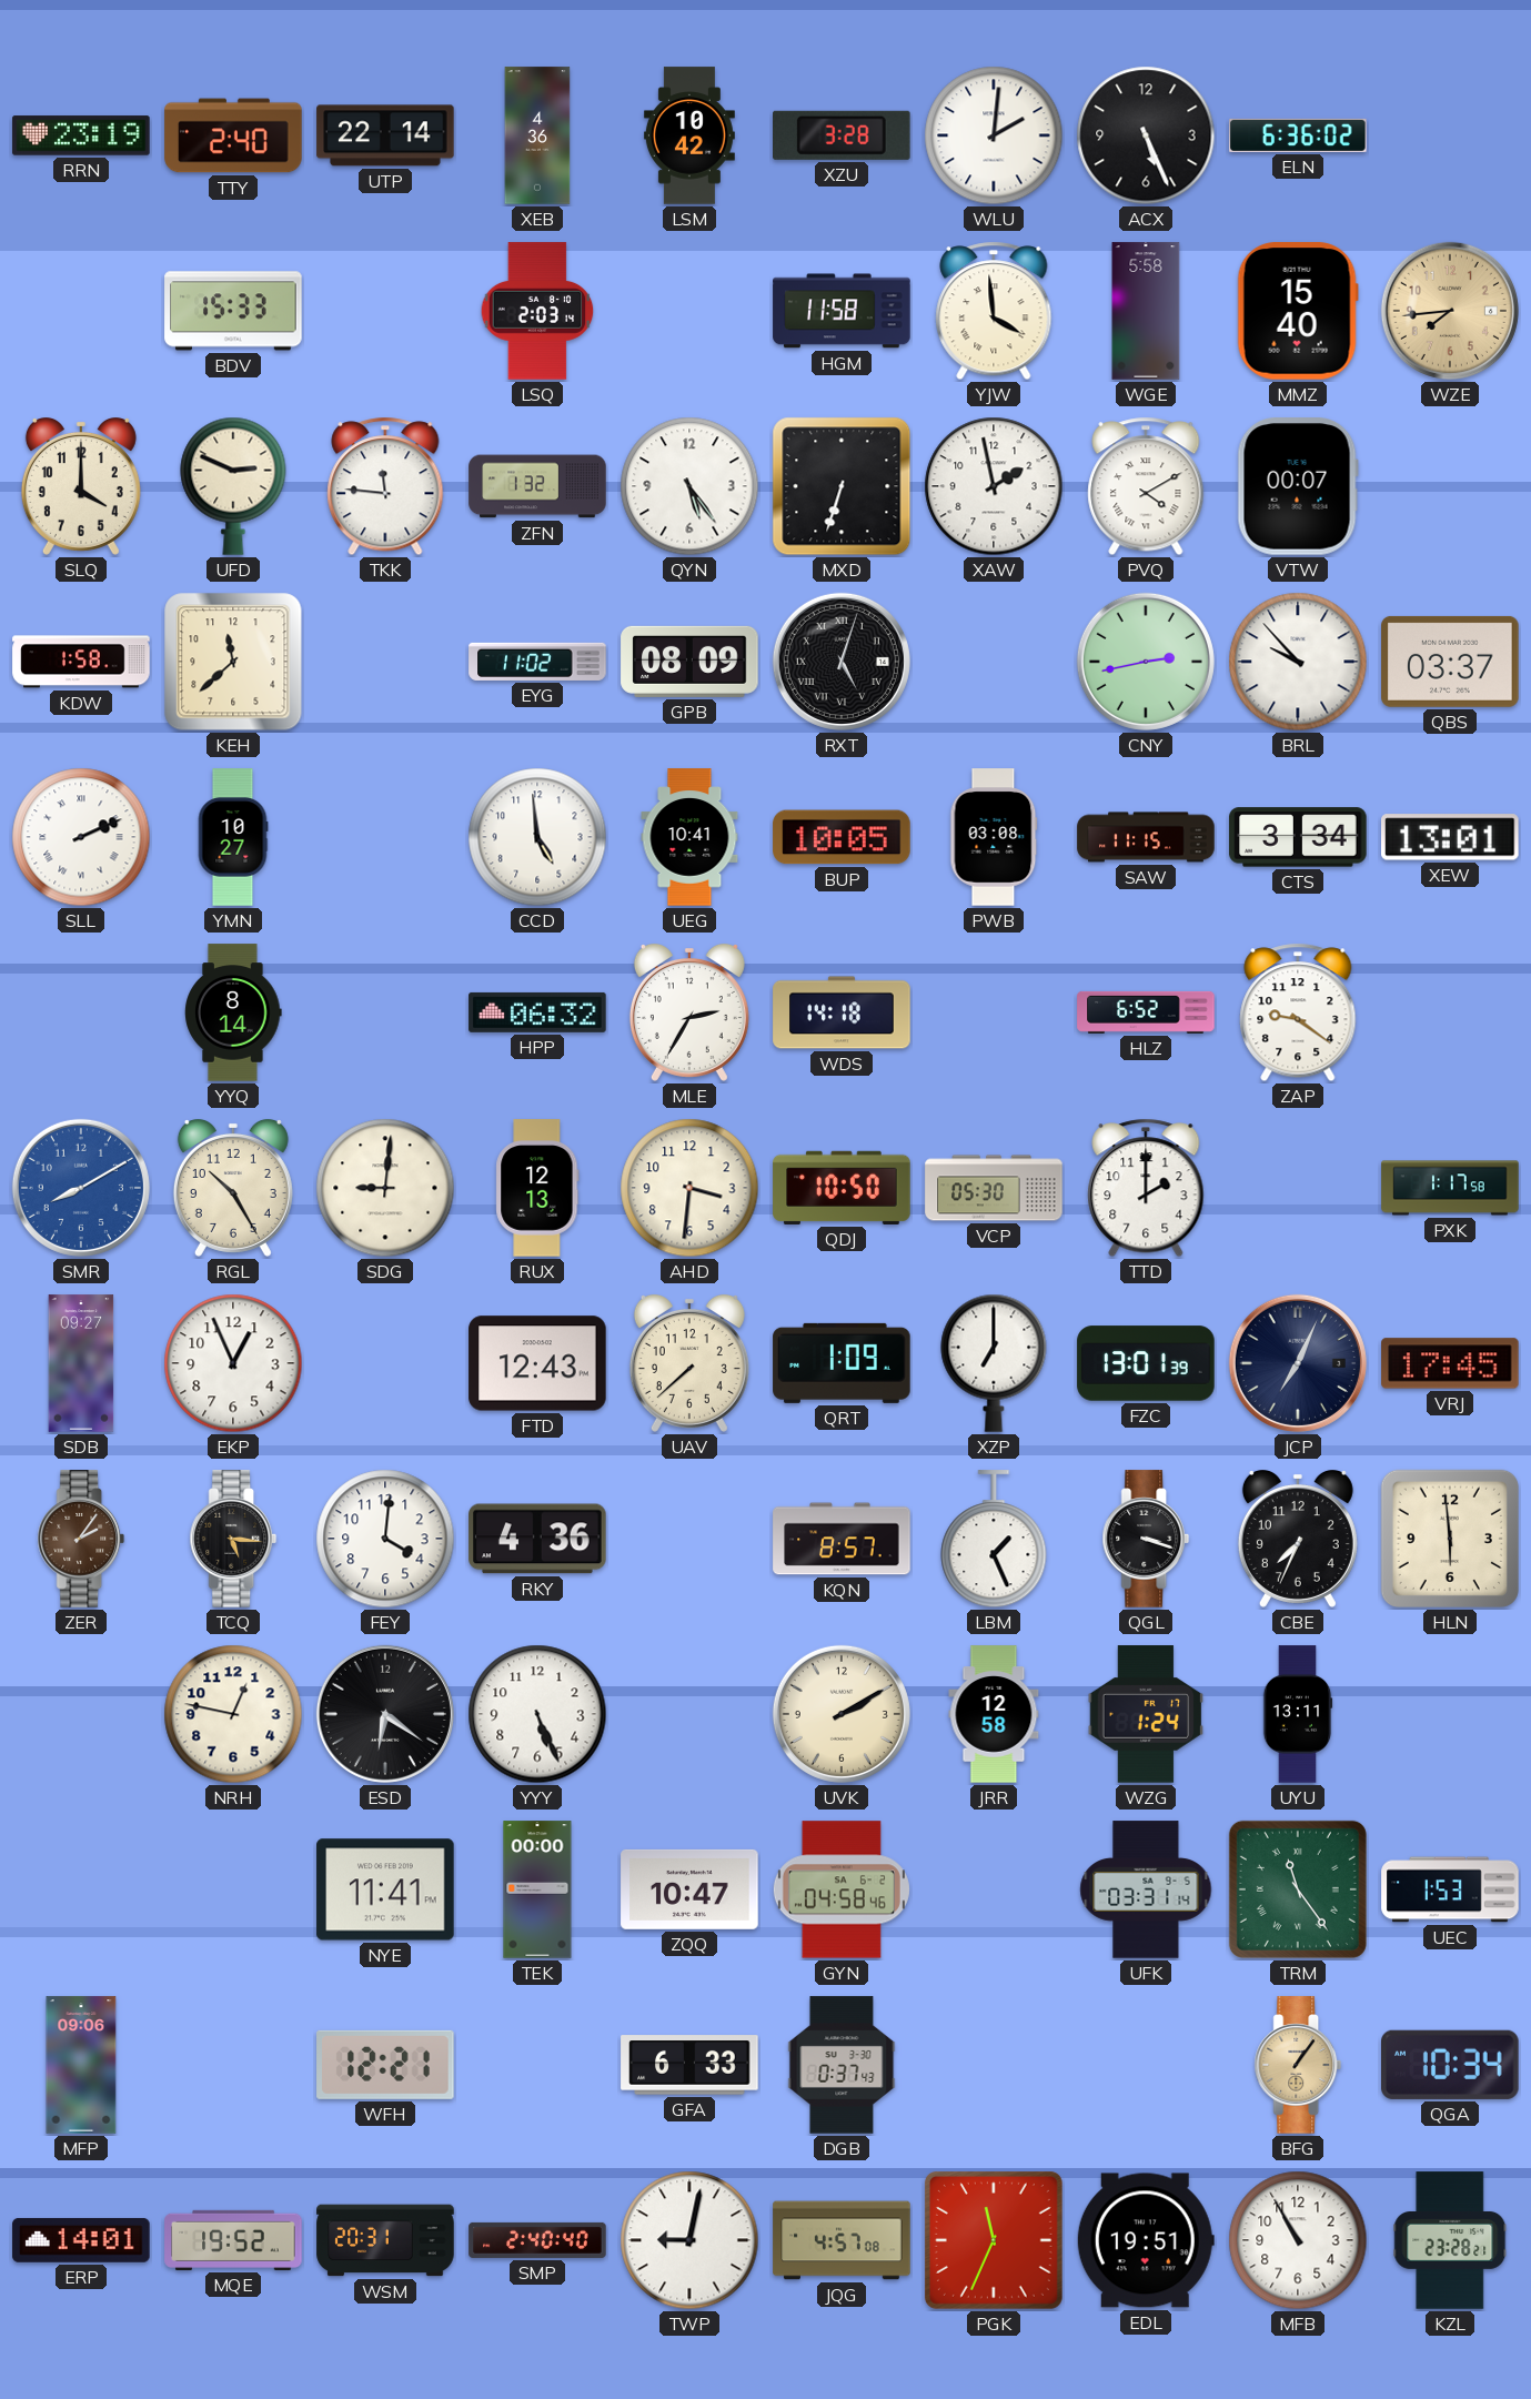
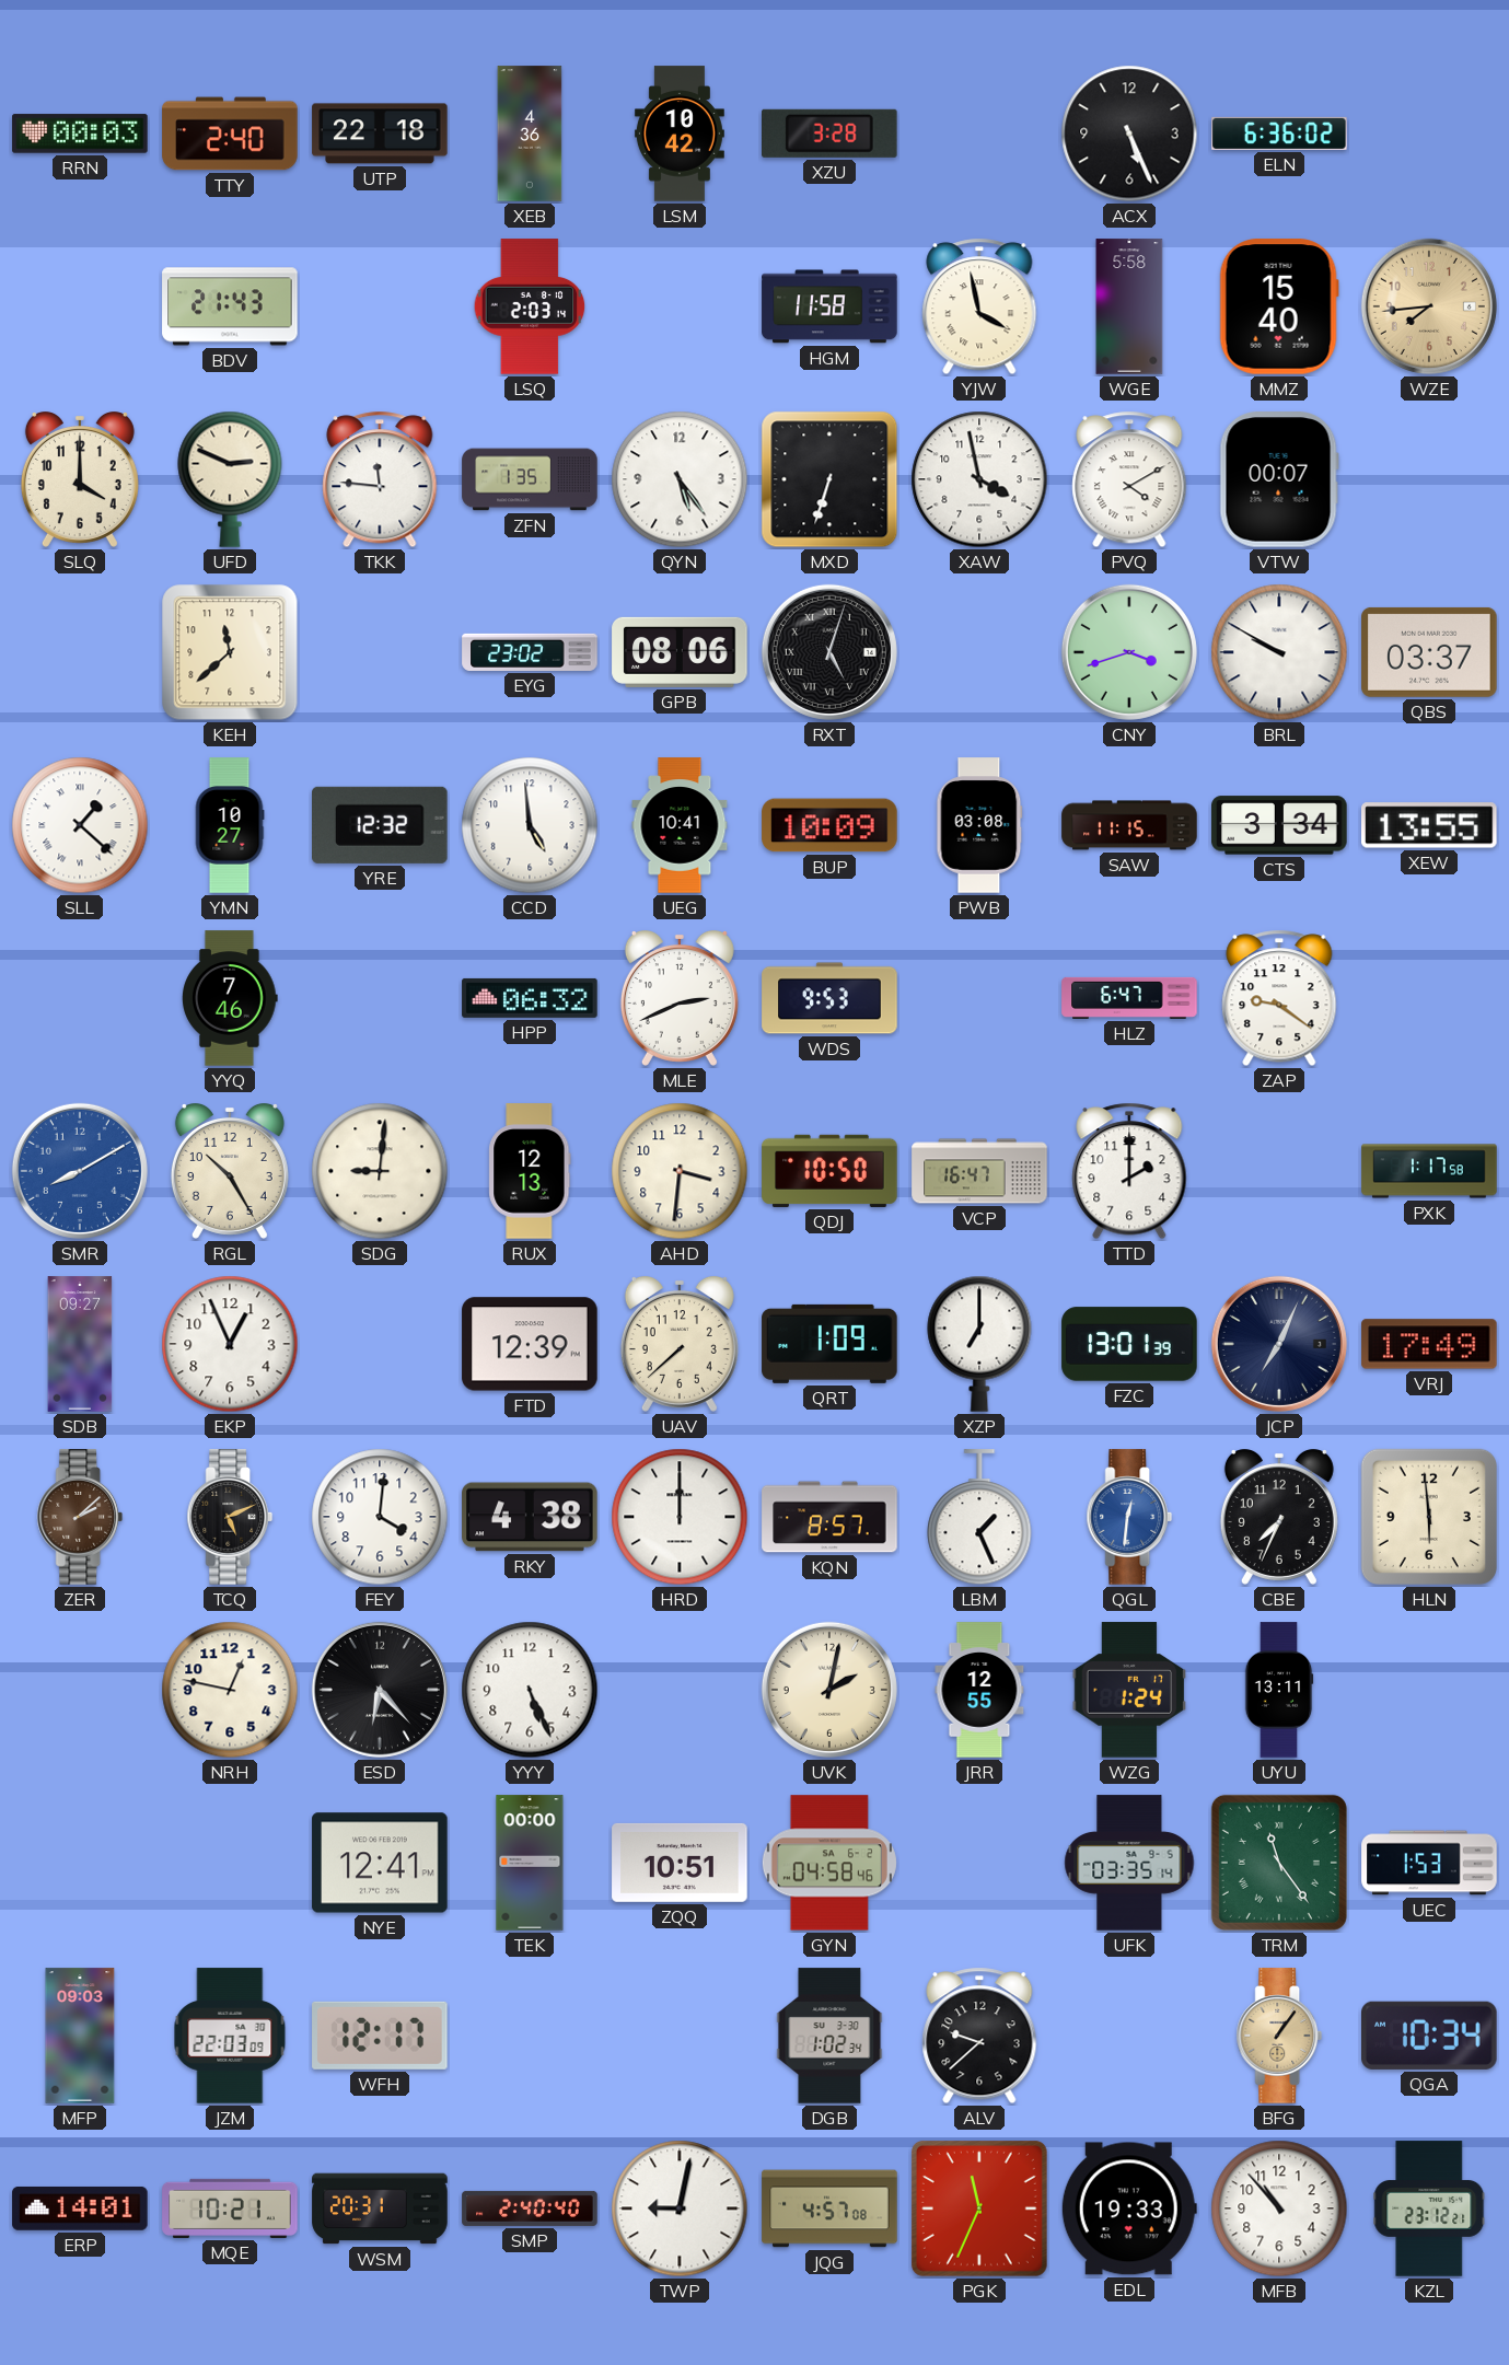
RRN: 23:19 -> 00:03
UTP: 22:14 -> 22:18
WLU: 2:01 -> none
BDV: 15:33 -> 21:43
YJW: 3:59 -> 3:58
ZFN: 1:32 -> 1:35
XAW: 1:58 -> 3:58
KDW: 1:58 -> none
EYG: 11:02 -> 23:02
GPB: 08:09 -> 08:06
CNY: 2:43 -> 3:42
BRL: 9:53 -> 9:50
SLL: 2:11 -> 1:22
YRE: none -> 12:32
BUP: 10:05 -> 10:09
XEW: 13:01 -> 13:55
YYQ: 8:14 -> 7:46
MLE: 2:35 -> 2:41
WDS: 14:18 -> 9:53
HLZ: 6:52 -> 6:47
VCP: 05:30 -> 16:47
FTD: 12:43 -> 12:39
VRJ: 17:45 -> 17:49
ZER: 2:06 -> 2:08
TCQ: 5:16 -> 5:11
RKY: 4:36 -> 4:38
HRD: none -> 12:00
QGL: 3:18 -> 12:31
QGL dial: black -> blue
ESD: 6:21 -> 6:23
UVK: 2:10 -> 2:02
JRR: 12:58 -> 12:55
NYE: 11:41 -> 12:41
ZQQ: 10:47 -> 10:51
UFK: 03:31 -> 03:35
MFP: 09:06 -> 09:03
JZM: none -> 22:03
WFH: 12:21 -> 12:17
GFA: 6:33 -> none
DGB: 0:37 -> 1:02
ALV: none -> 9:38
MQE: 19:52 -> 10:21
EDL: 19:51 -> 19:33
MFB: 10:55 -> 10:53
KZL: 23:28 -> 23:12
